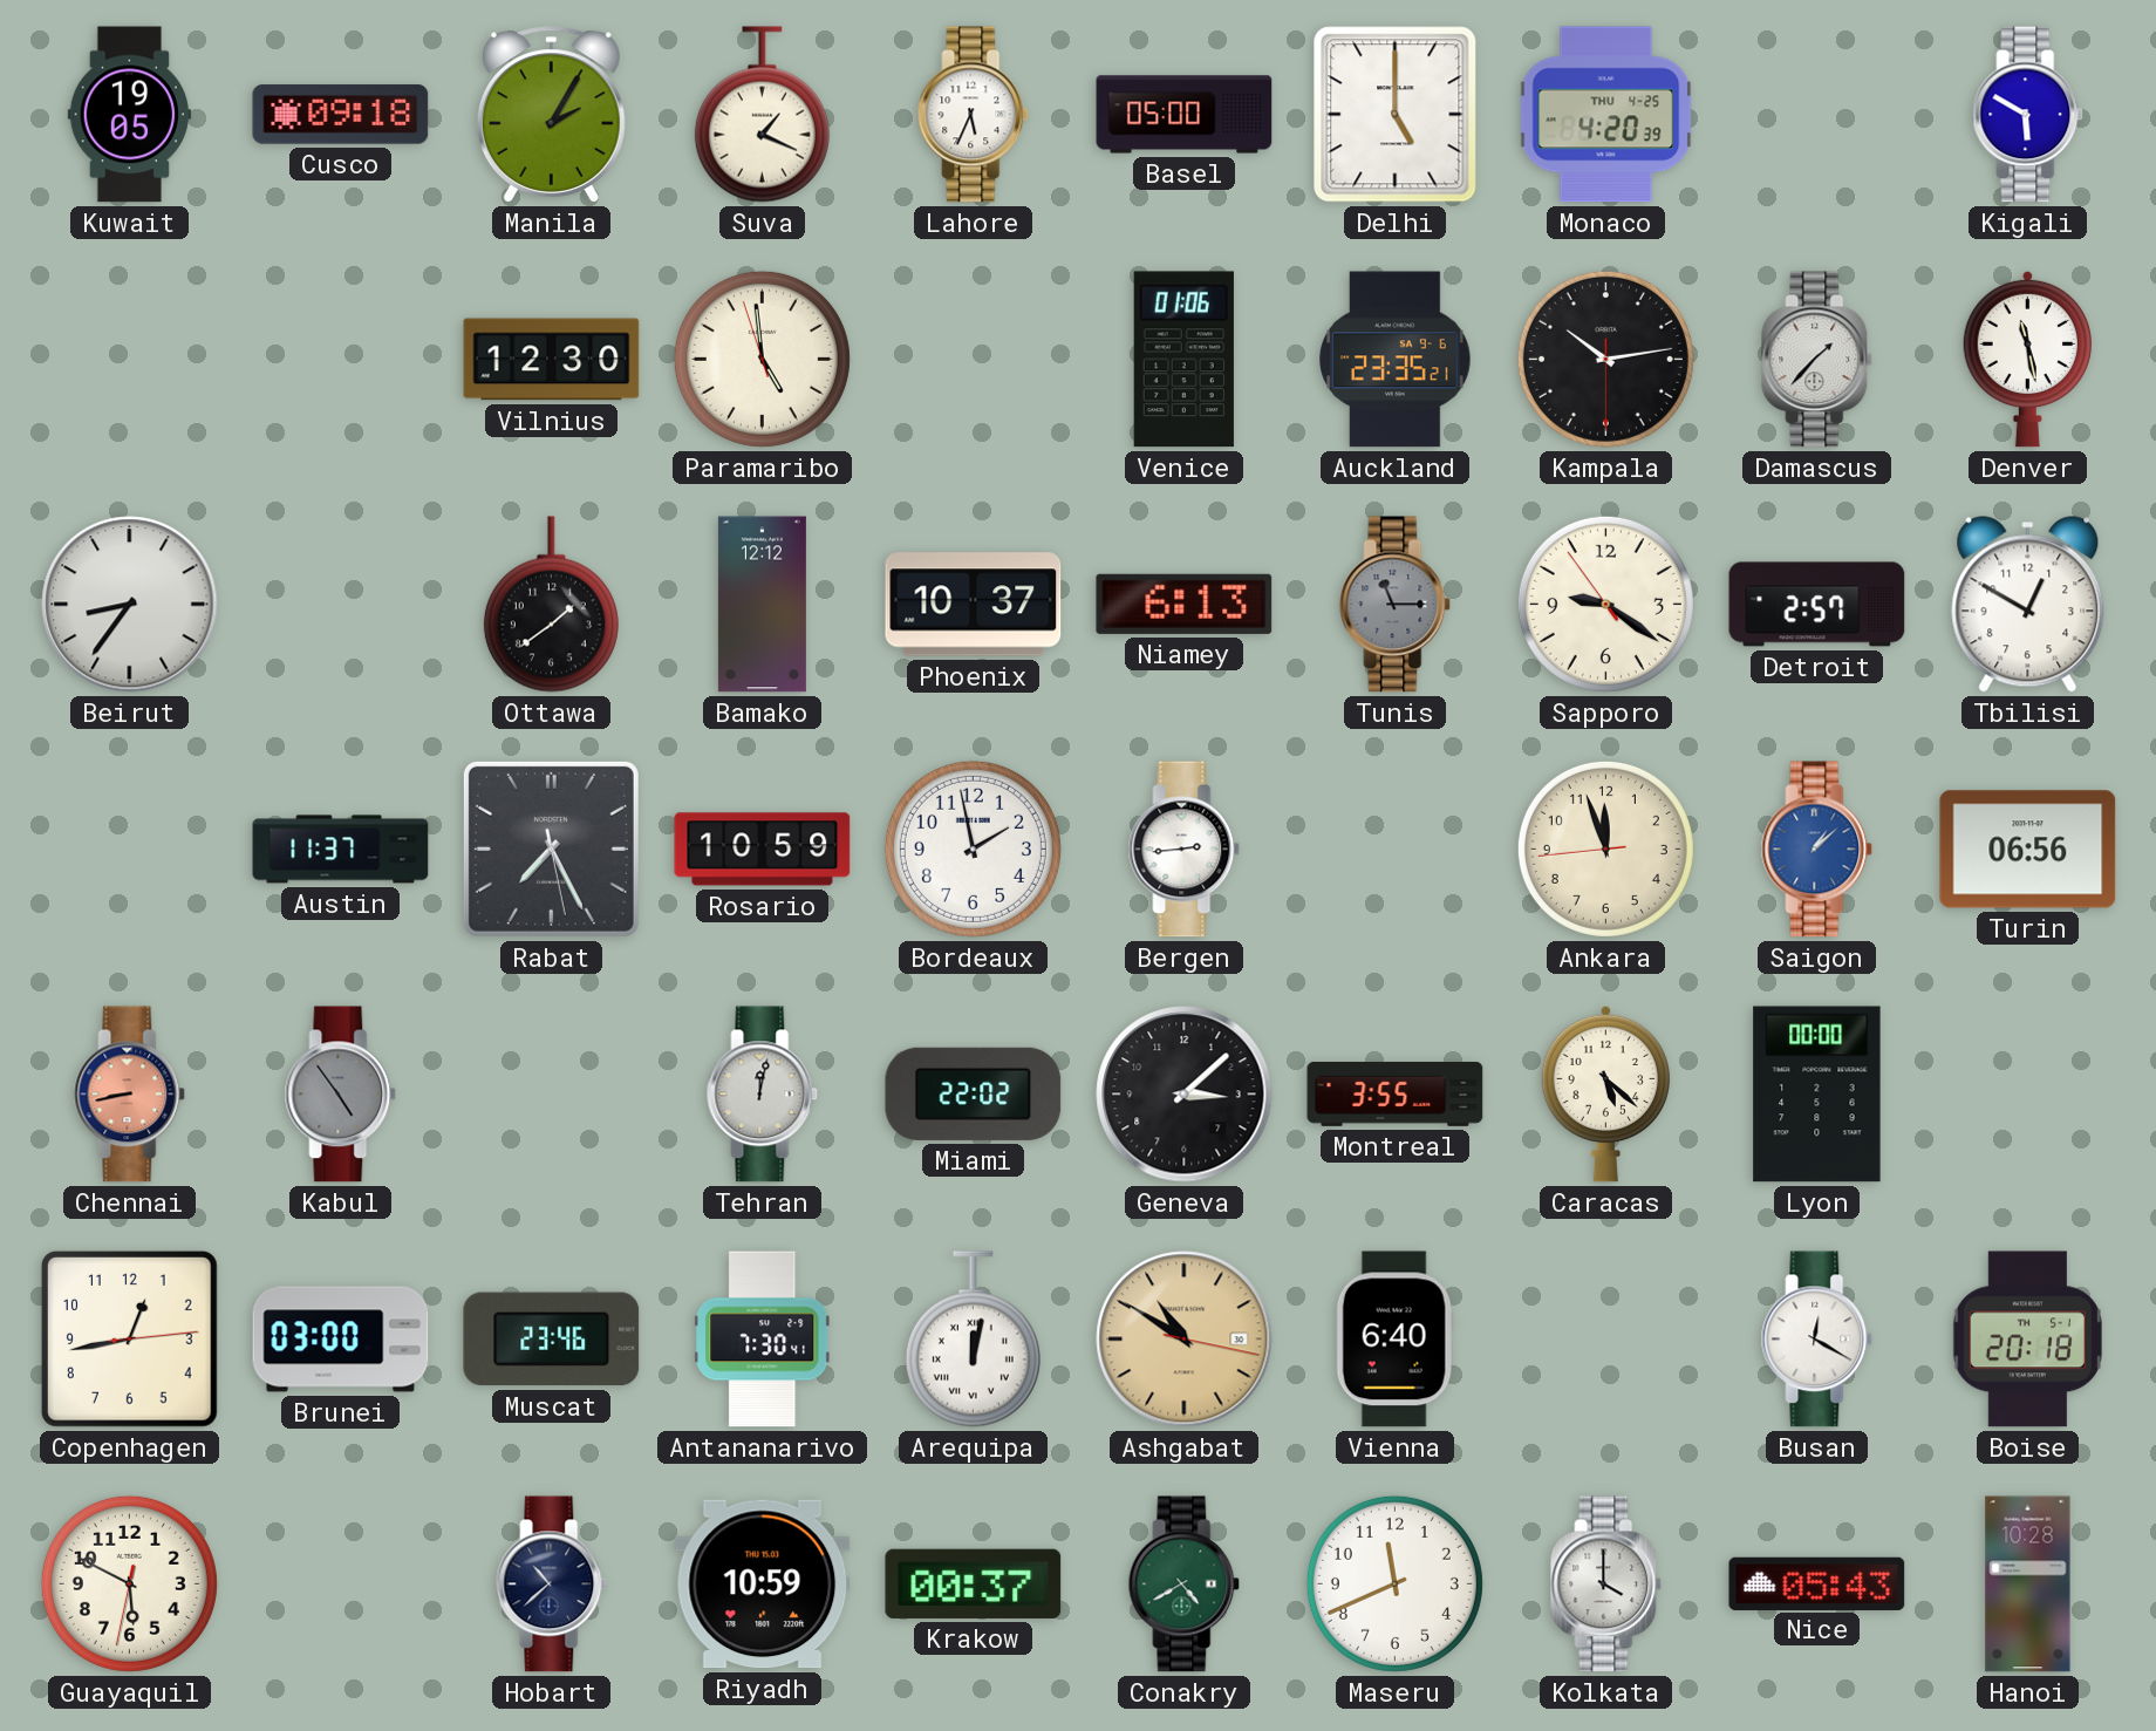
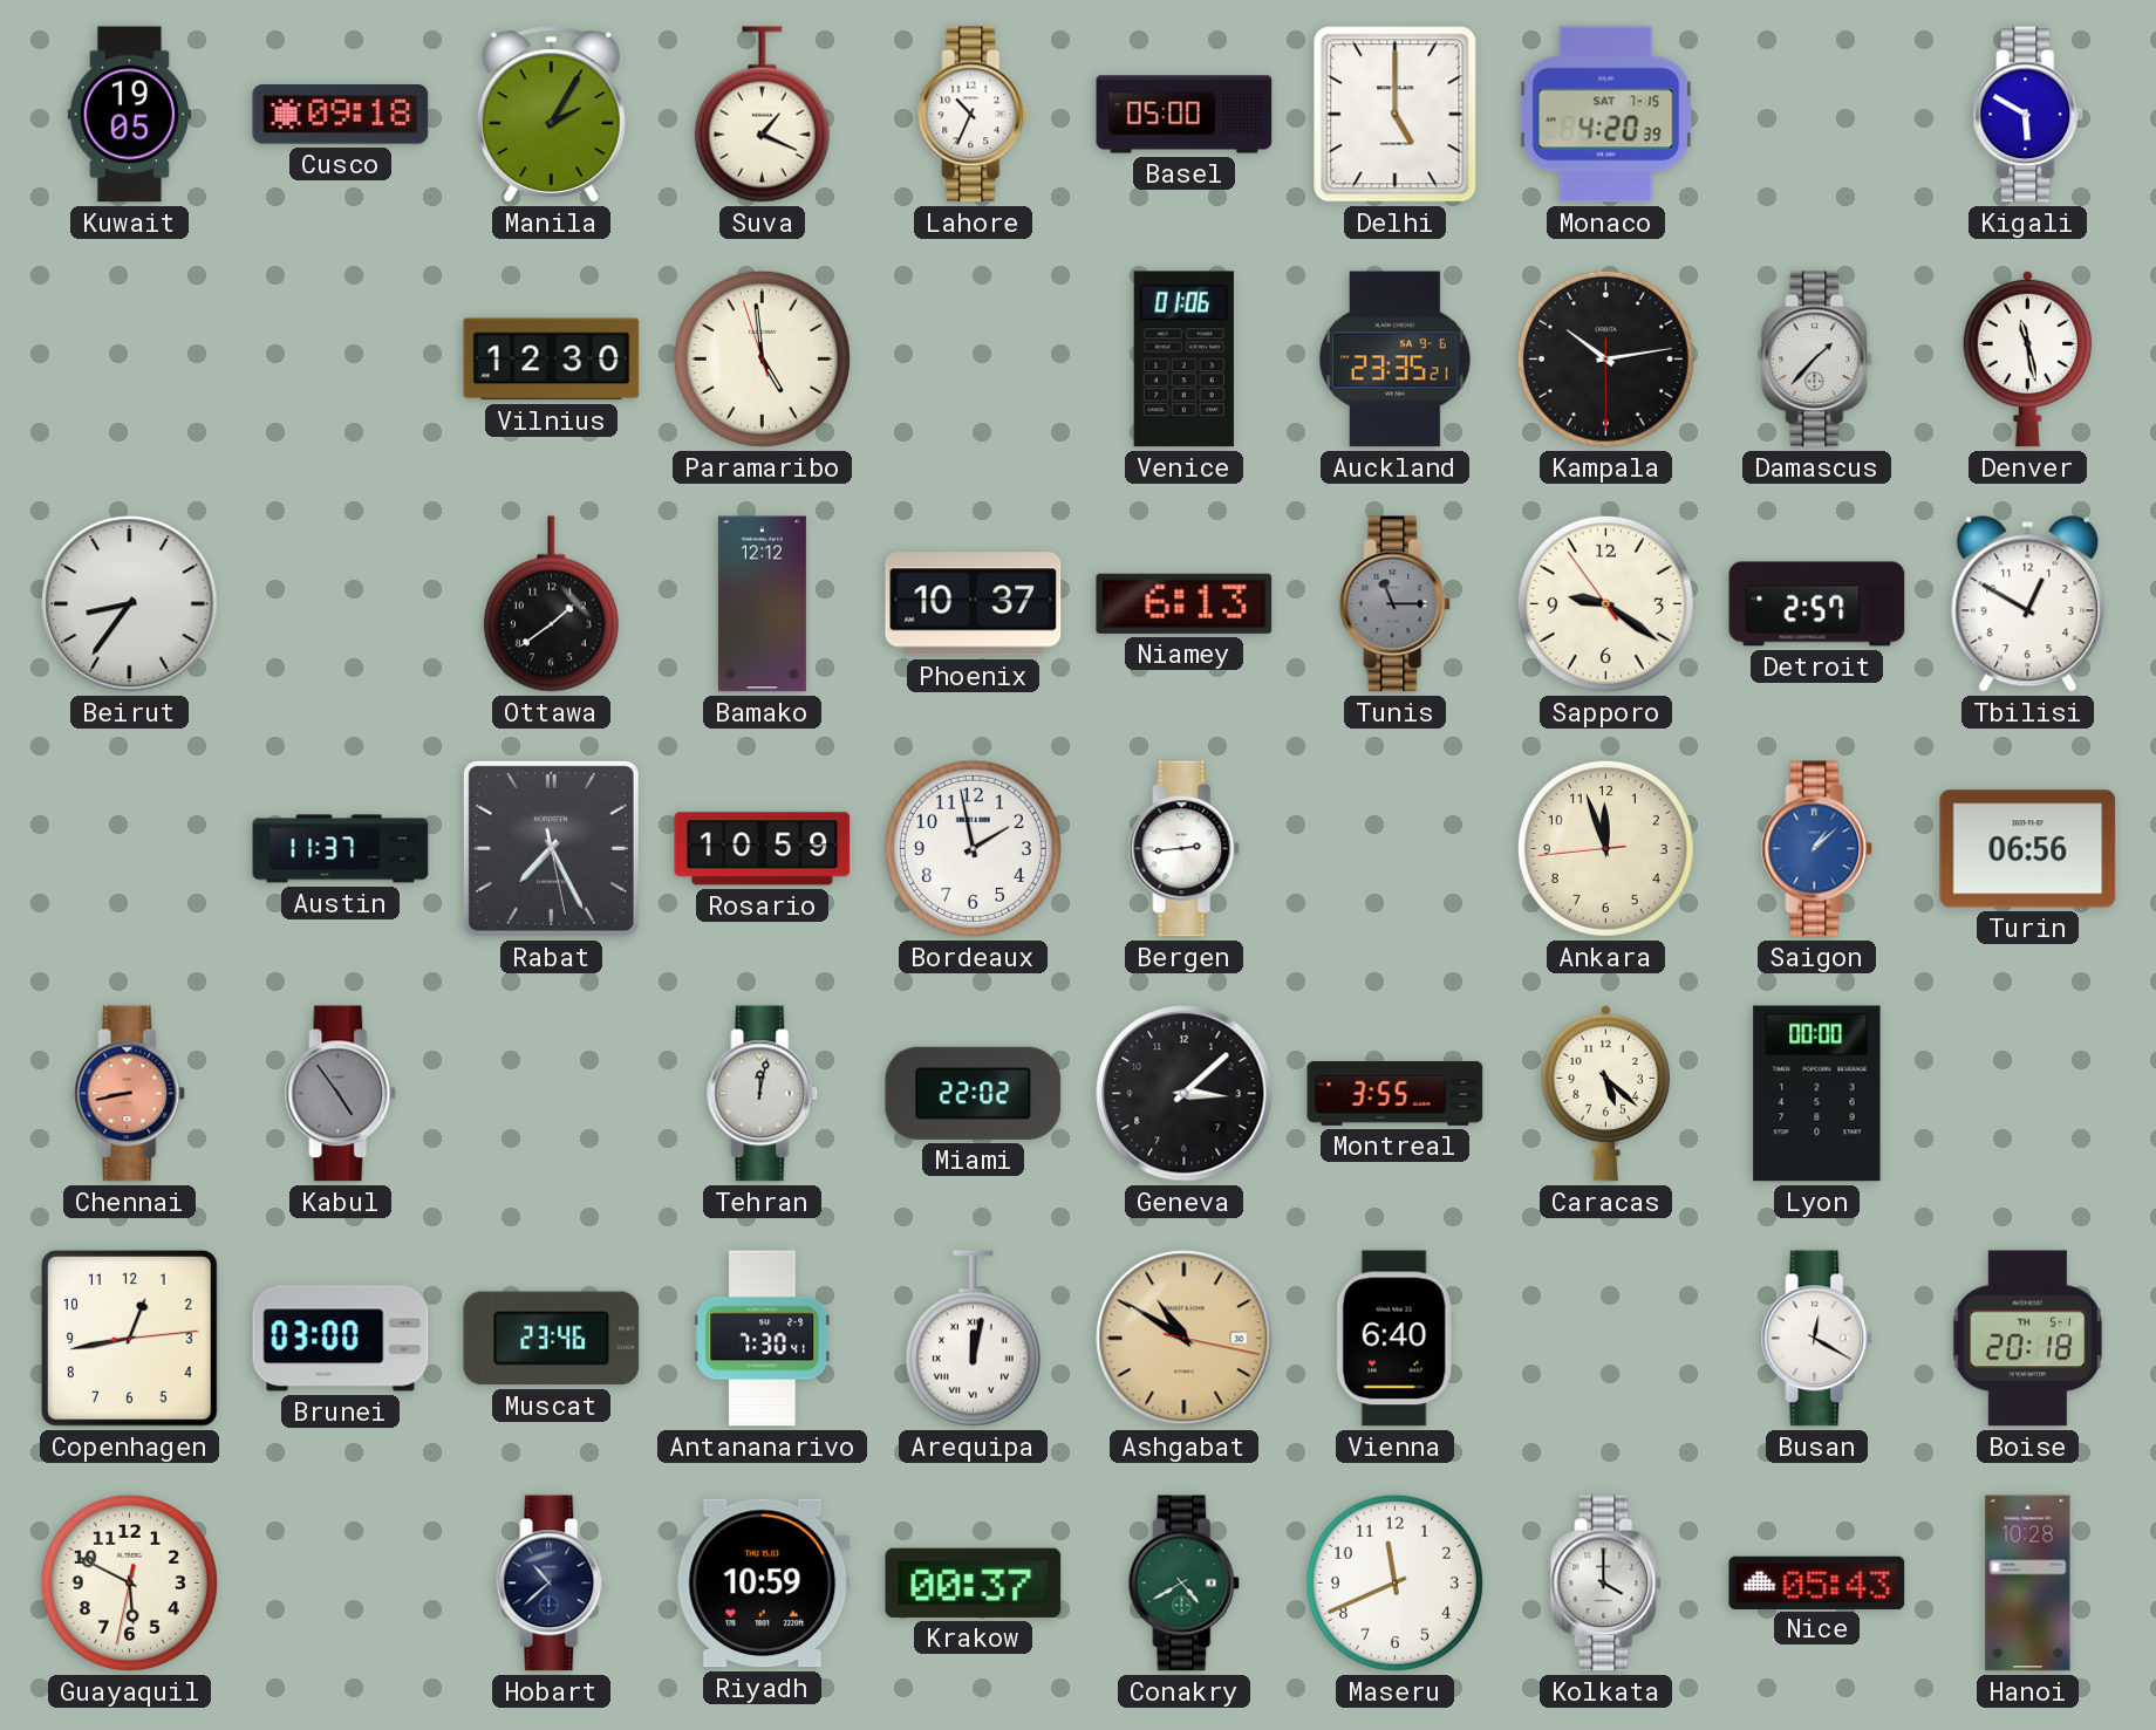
Lahore: 5:34 -> 10:34
Monaco date: THU 4-25 -> SAT 7-15
